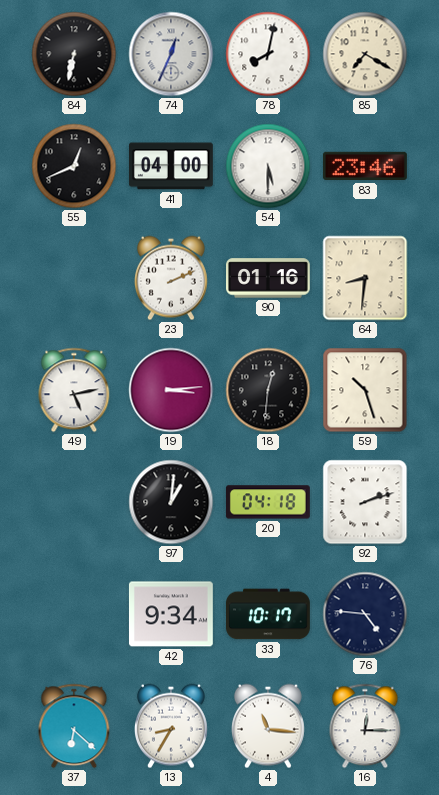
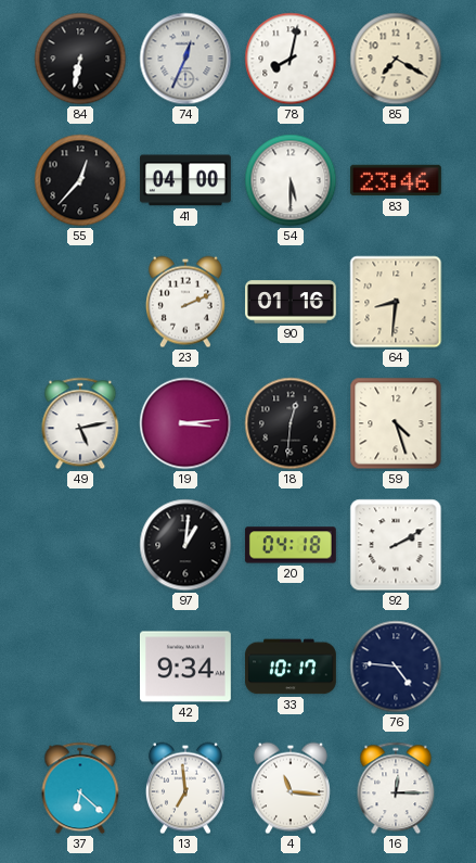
55: 12:41 -> 12:37
59: 10:27 -> 4:27
92: 2:12 -> 2:10
13: 8:35 -> 6:59
